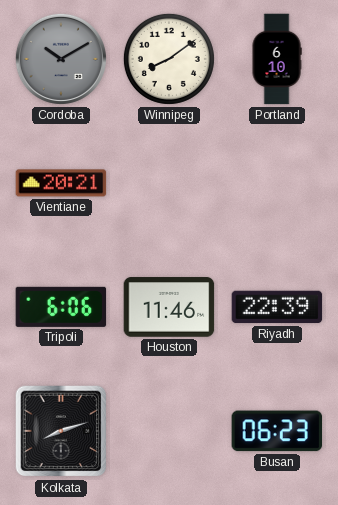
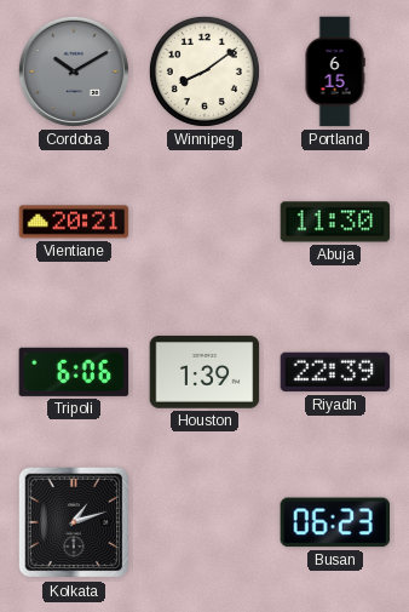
Portland: 6:10 -> 6:15
Abuja: none -> 11:30
Houston: 11:46 -> 1:39
Kolkata: 8:12 -> 1:12
